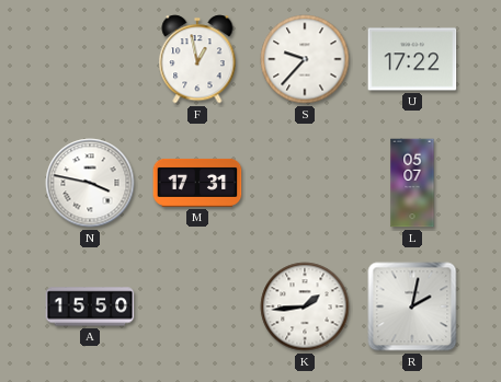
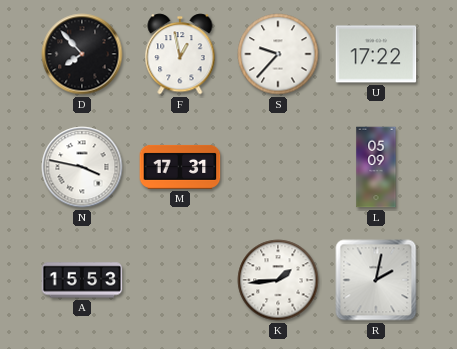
D: none -> 7:53
L: 05:07 -> 05:09
A: 15:50 -> 15:53
